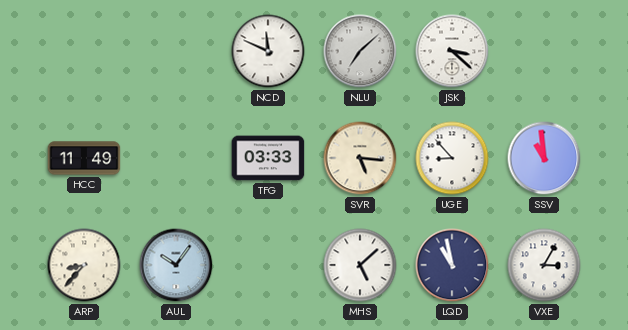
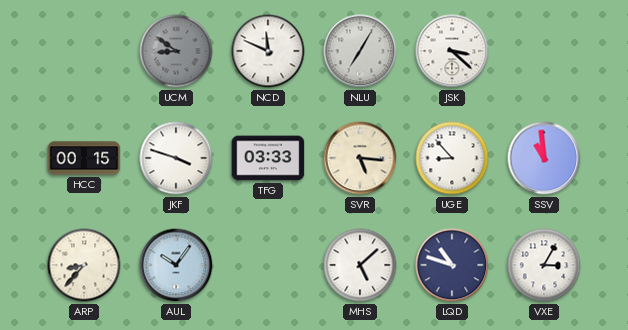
UCM: none -> 8:51
NLU: 7:08 -> 7:05
HCC: 11:49 -> 00:15
JKF: none -> 3:48
LQD: 10:58 -> 10:48
